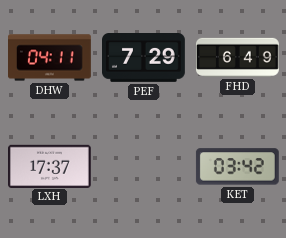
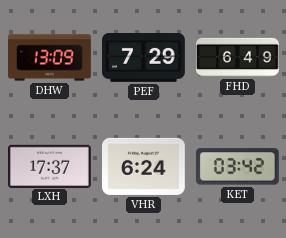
DHW: 04:11 -> 13:09
VHR: none -> 6:24
